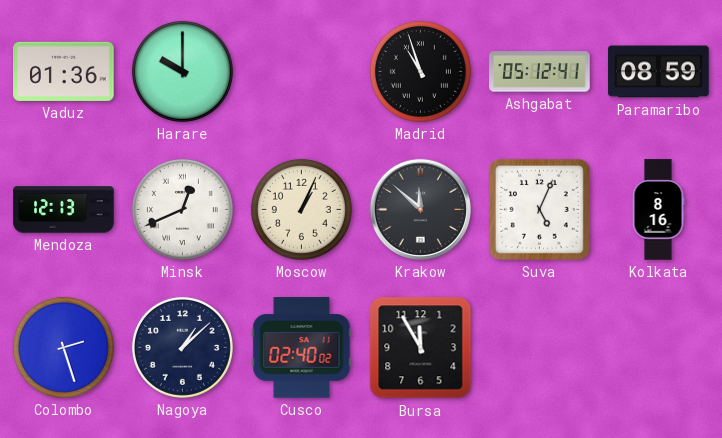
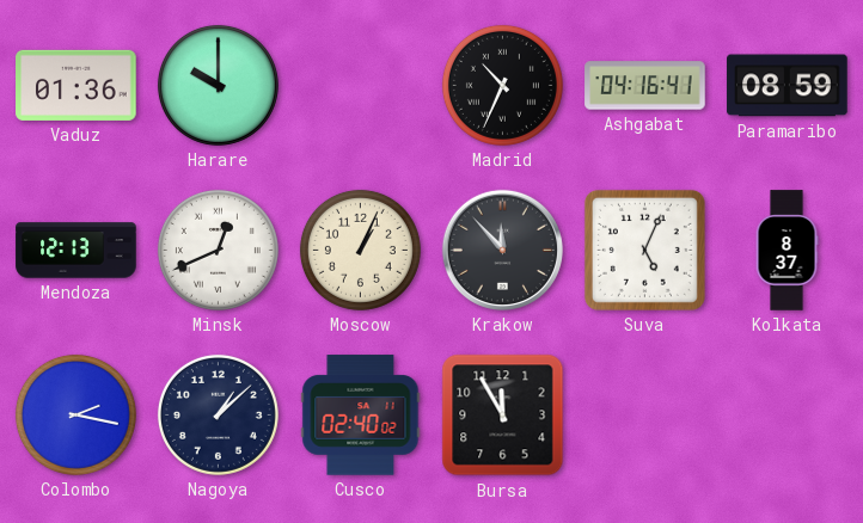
Madrid: 10:57 -> 10:34
Ashgabat: 05:12 -> 04:16
Krakow: 11:52 -> 11:53
Kolkata: 8:16 -> 8:37
Colombo: 2:27 -> 2:17
